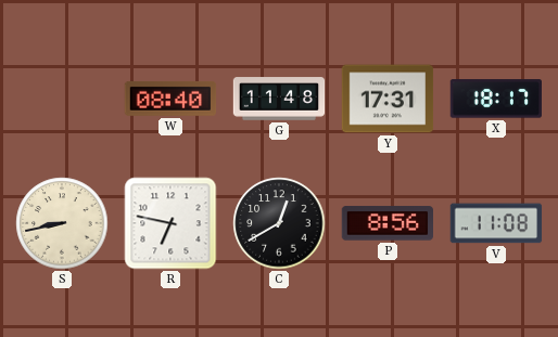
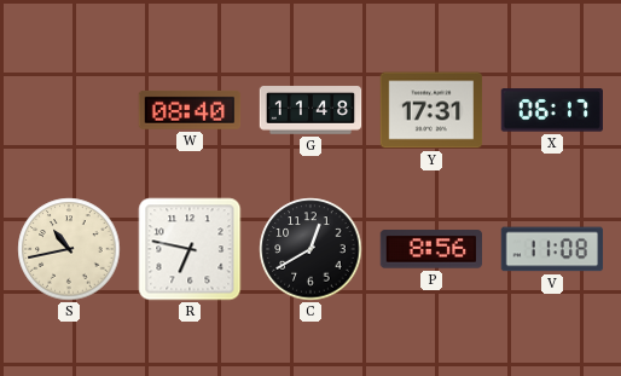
X: 18:17 -> 06:17
S: 8:43 -> 10:43
